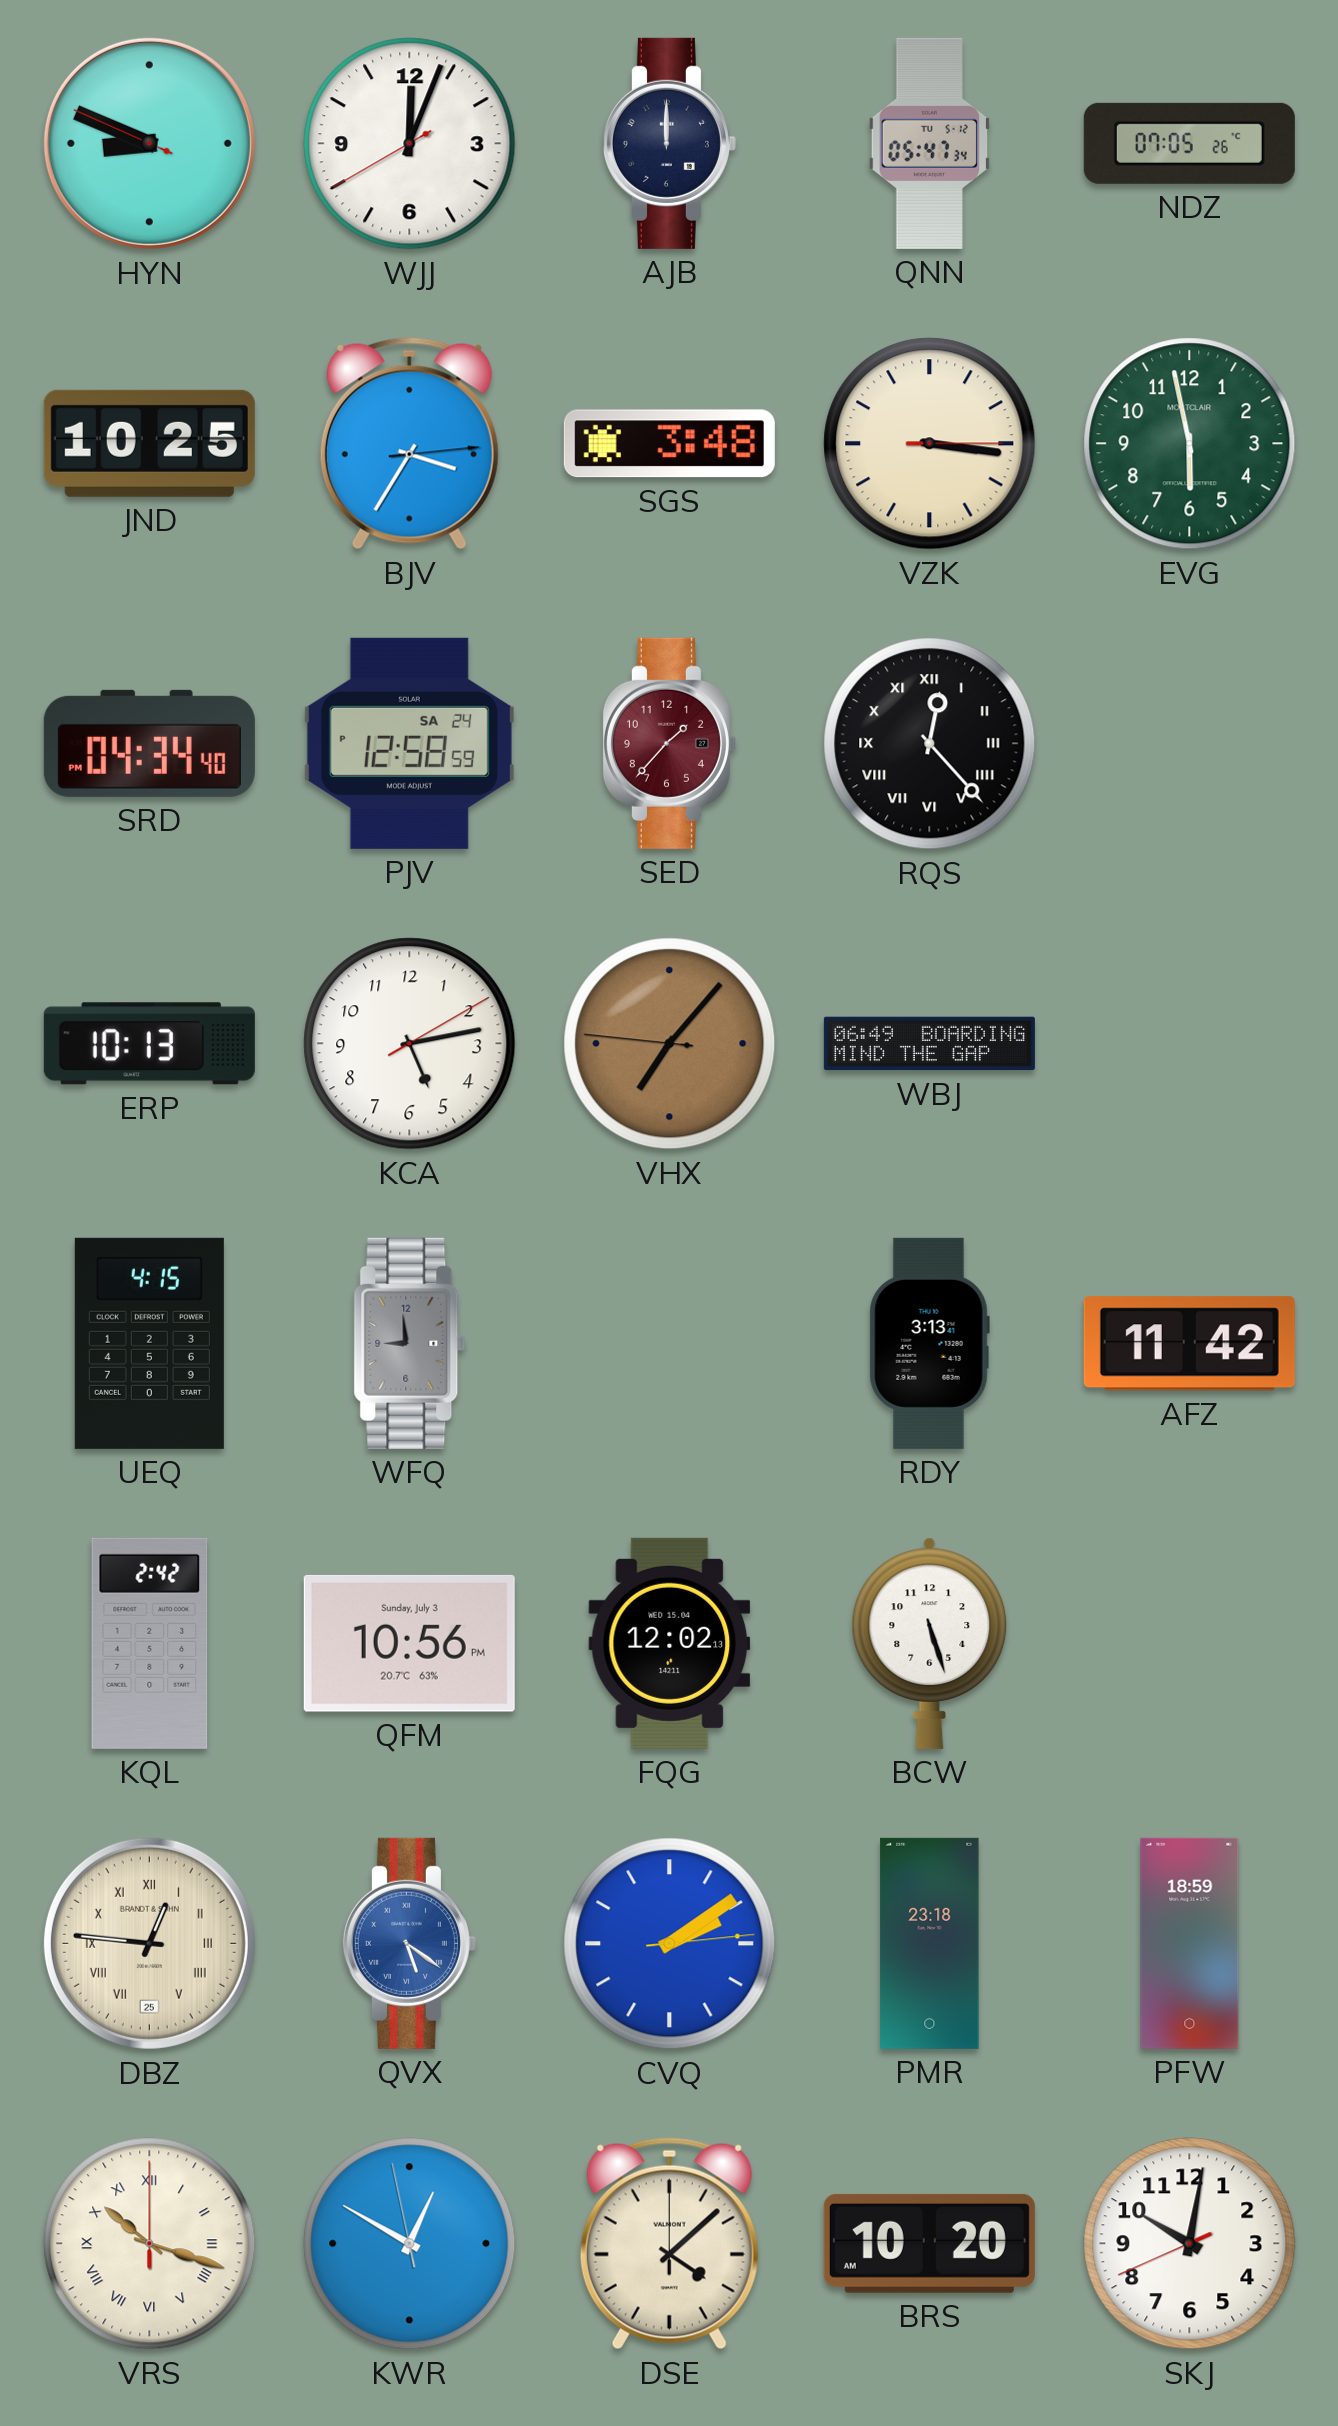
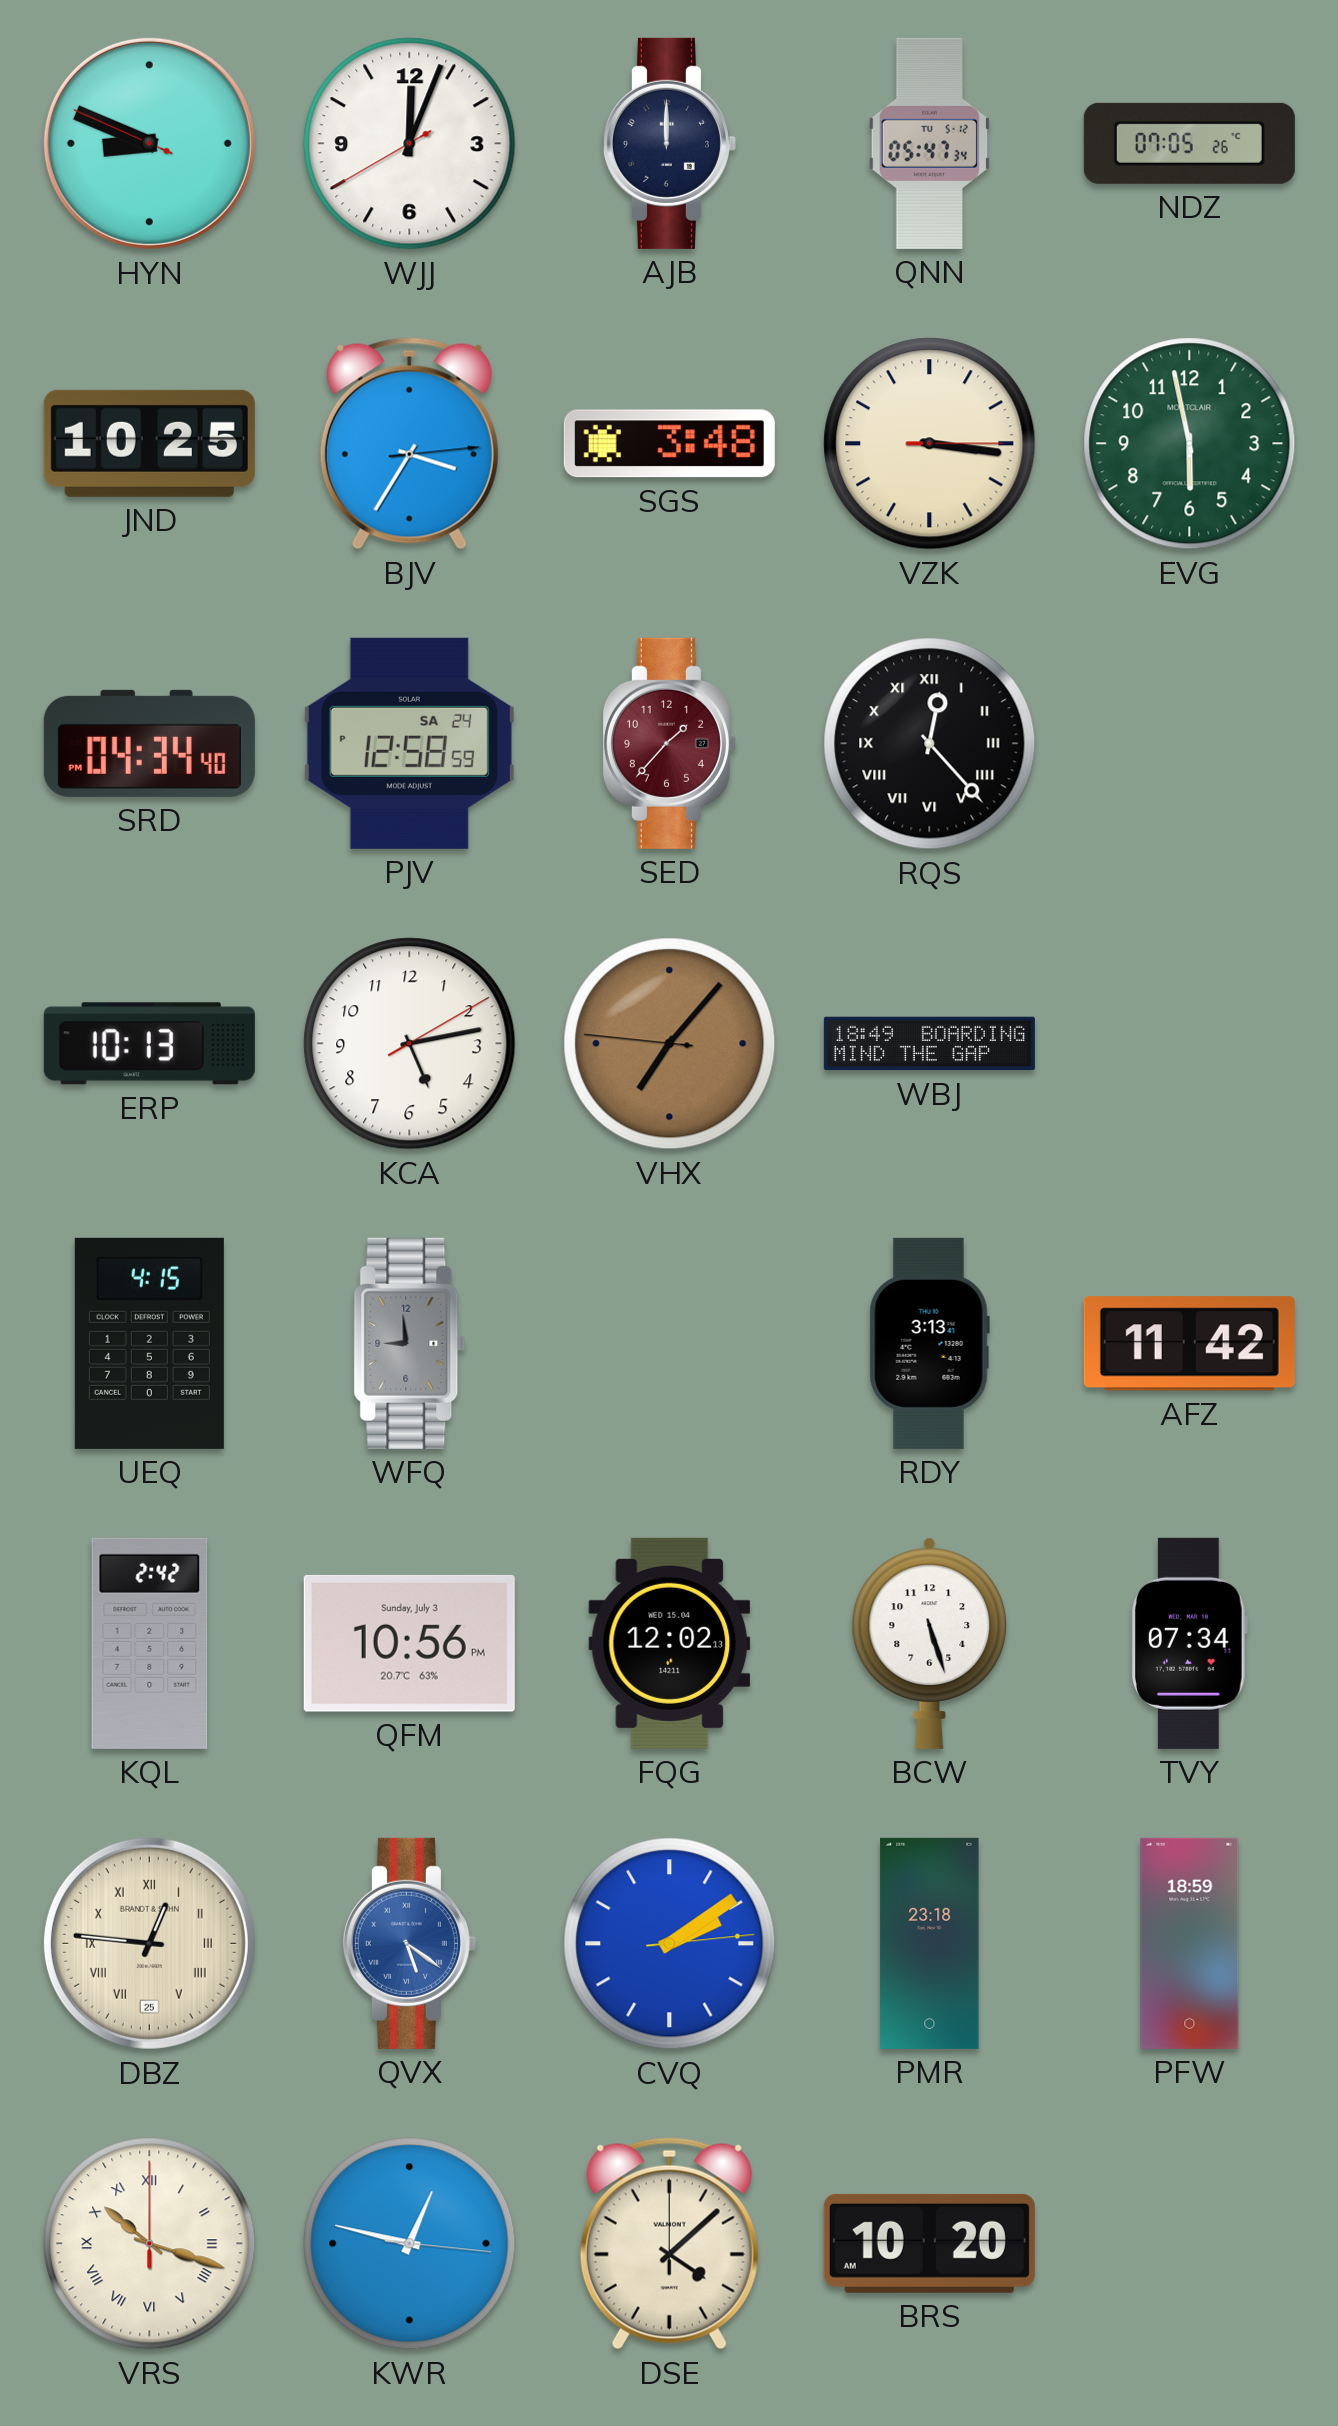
WBJ: 06:49 -> 18:49
TVY: none -> 07:34
KWR: 12:49 -> 12:47
SKJ: 10:01 -> none
